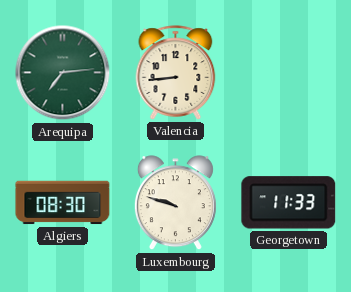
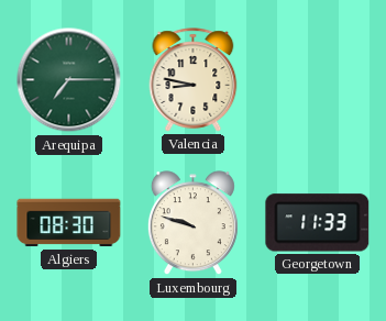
Arequipa: 7:14 -> 7:15
Valencia: 8:44 -> 8:47
